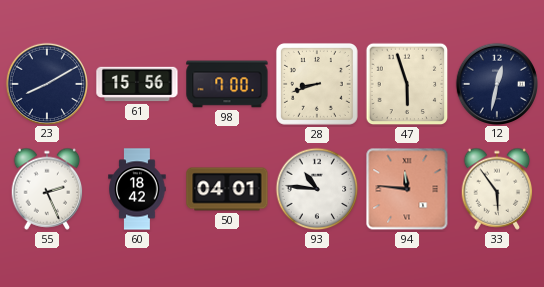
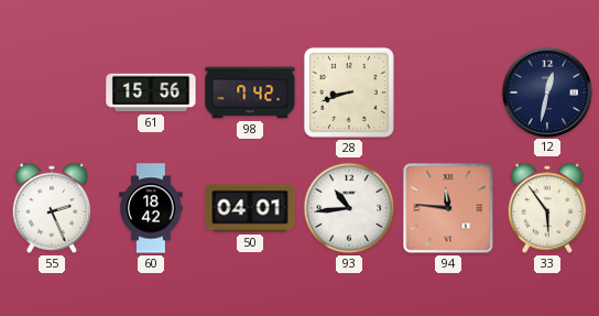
23: 8:10 -> none
98: 7:00 -> 7:42
47: 5:57 -> none
93: 10:46 -> 10:44
